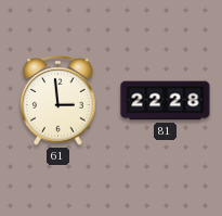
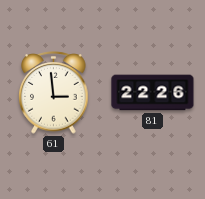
81: 22:28 -> 22:26
